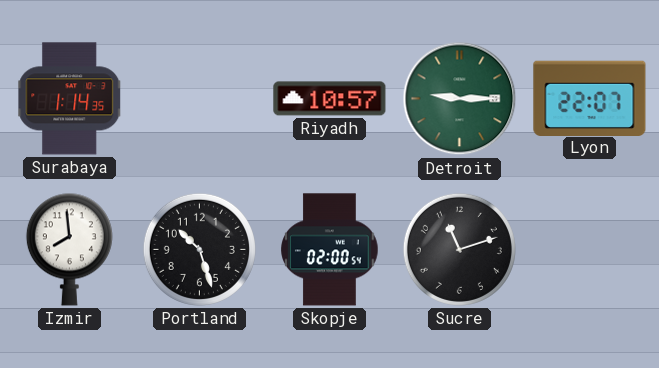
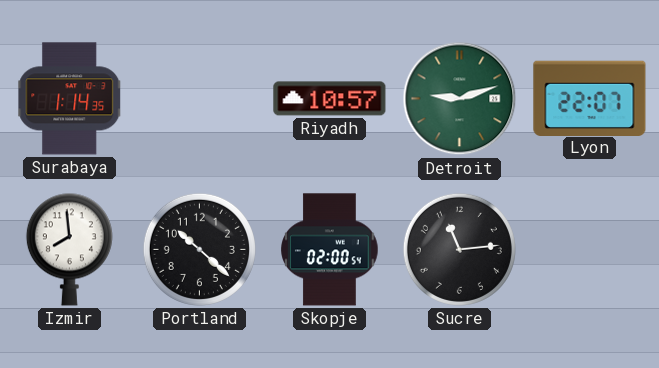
Detroit: 9:15 -> 9:12
Portland: 10:27 -> 10:22
Sucre: 11:12 -> 11:14
